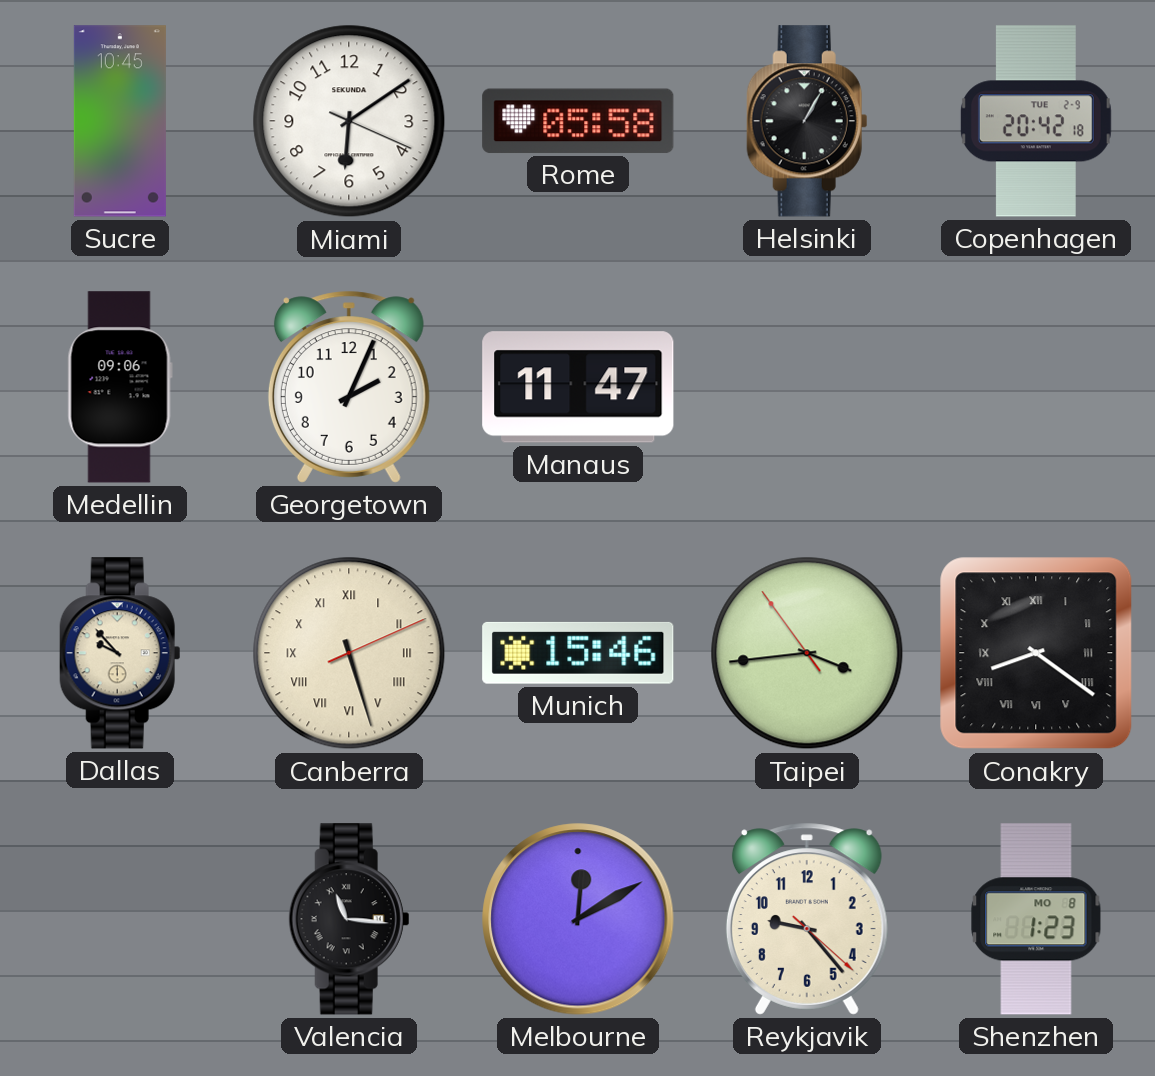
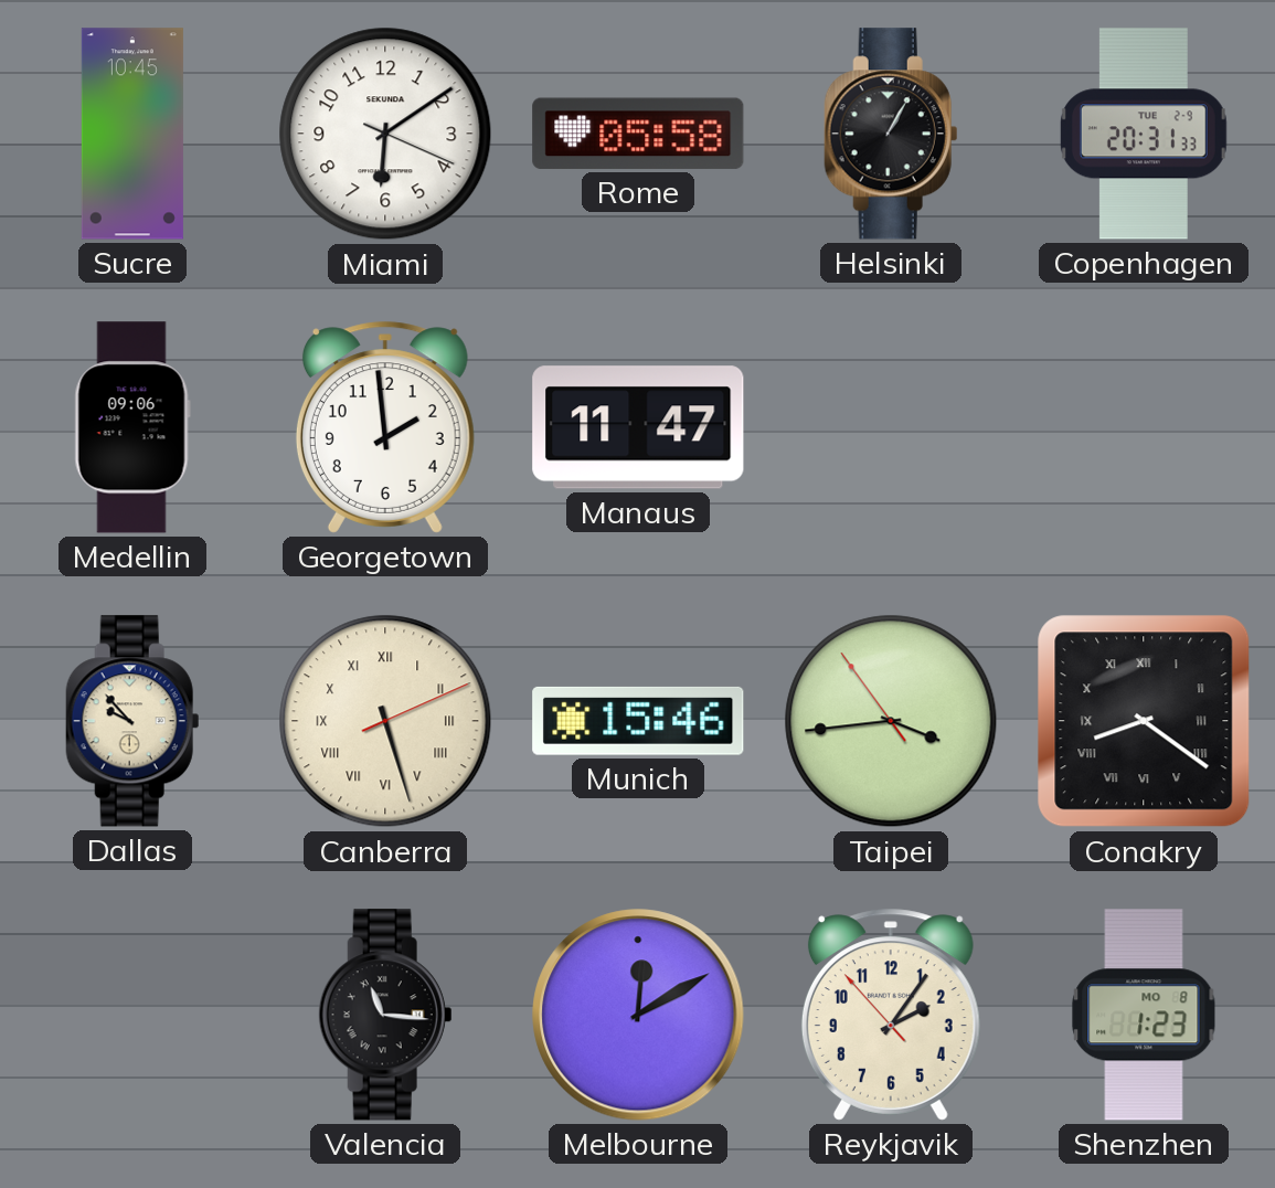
Copenhagen: 20:42 -> 20:31
Georgetown: 2:04 -> 1:59
Reykjavik: 9:23 -> 2:05
